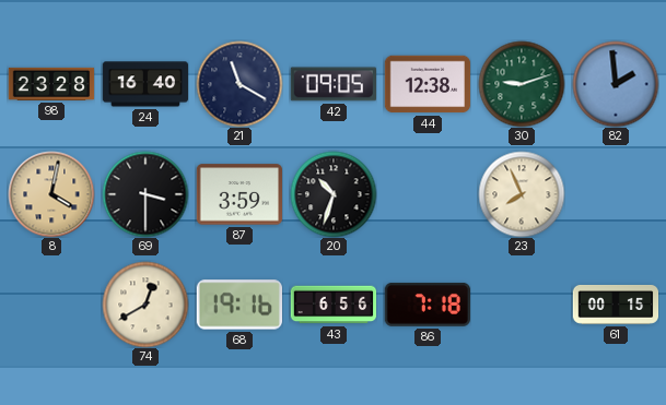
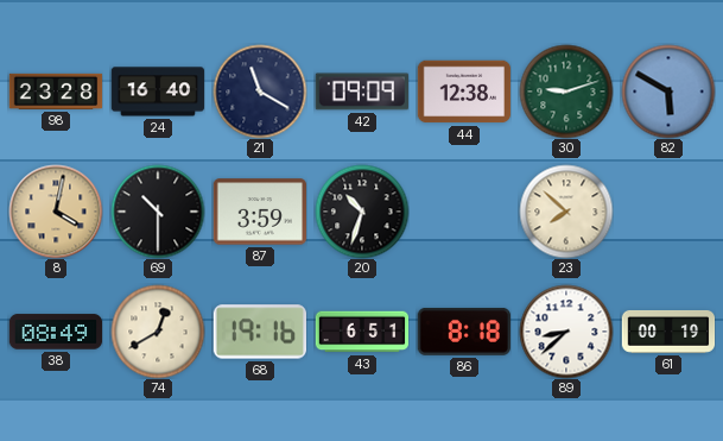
42: 09:05 -> 09:09
82: 1:59 -> 5:50
69: 3:30 -> 10:30
23: 7:56 -> 7:52
38: none -> 08:49
43: 6:56 -> 6:51
86: 7:18 -> 8:18
89: none -> 8:38
61: 00:15 -> 00:19
